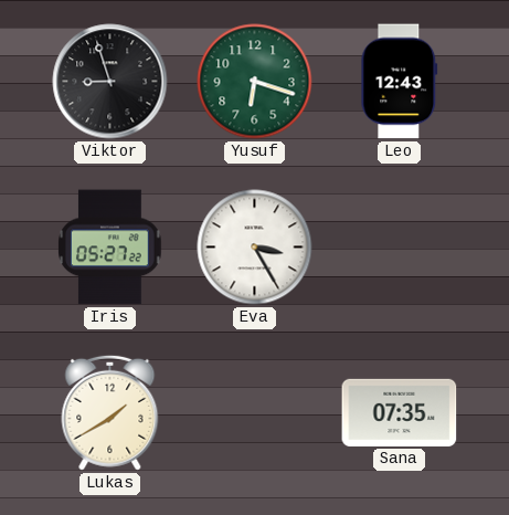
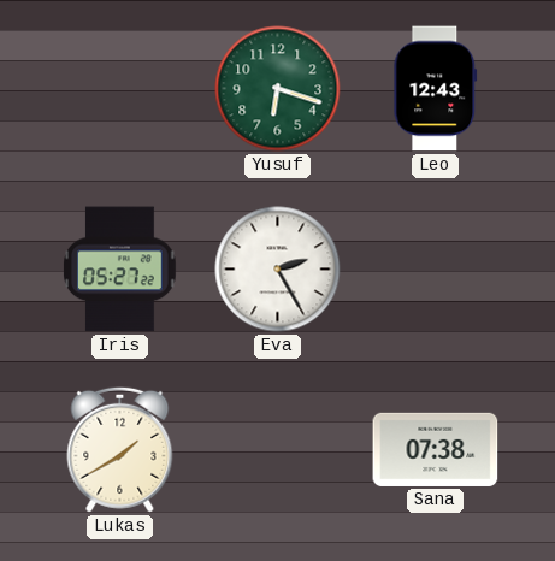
Viktor: 8:57 -> none
Eva: 3:25 -> 2:25
Sana: 07:35 -> 07:38
